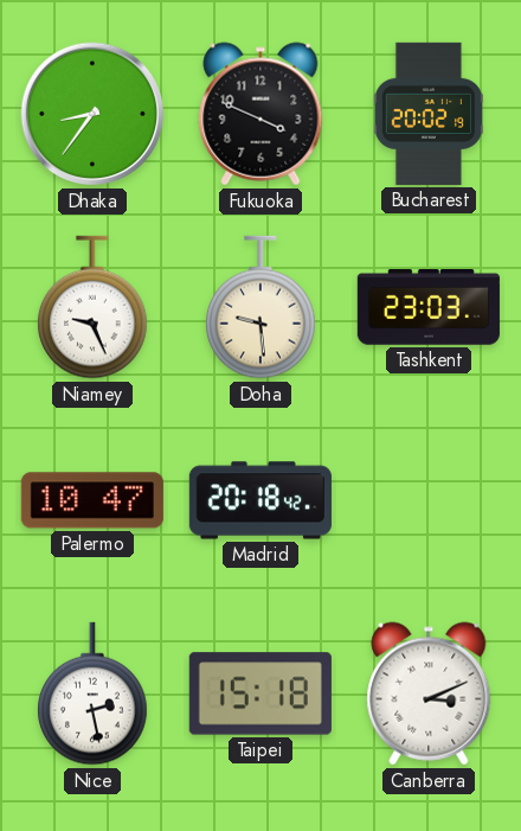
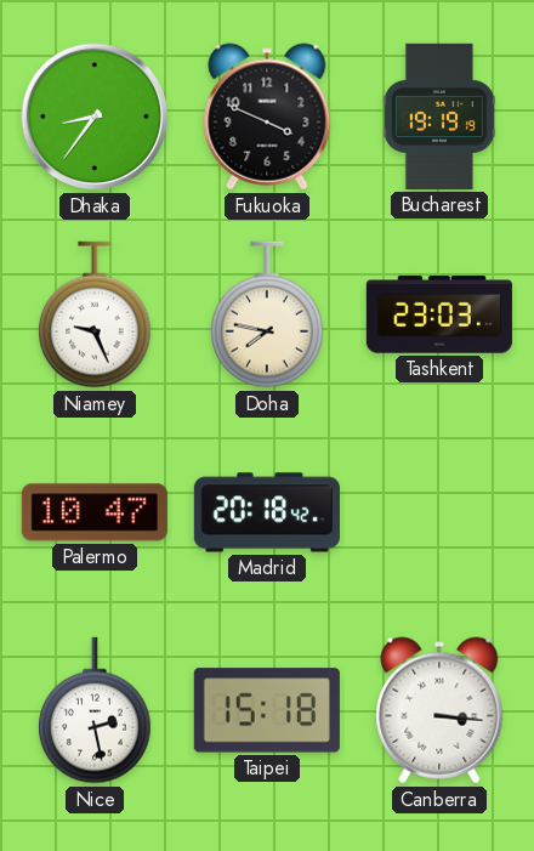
Bucharest: 20:02 -> 19:19
Doha: 9:29 -> 7:47
Canberra: 3:11 -> 3:16
